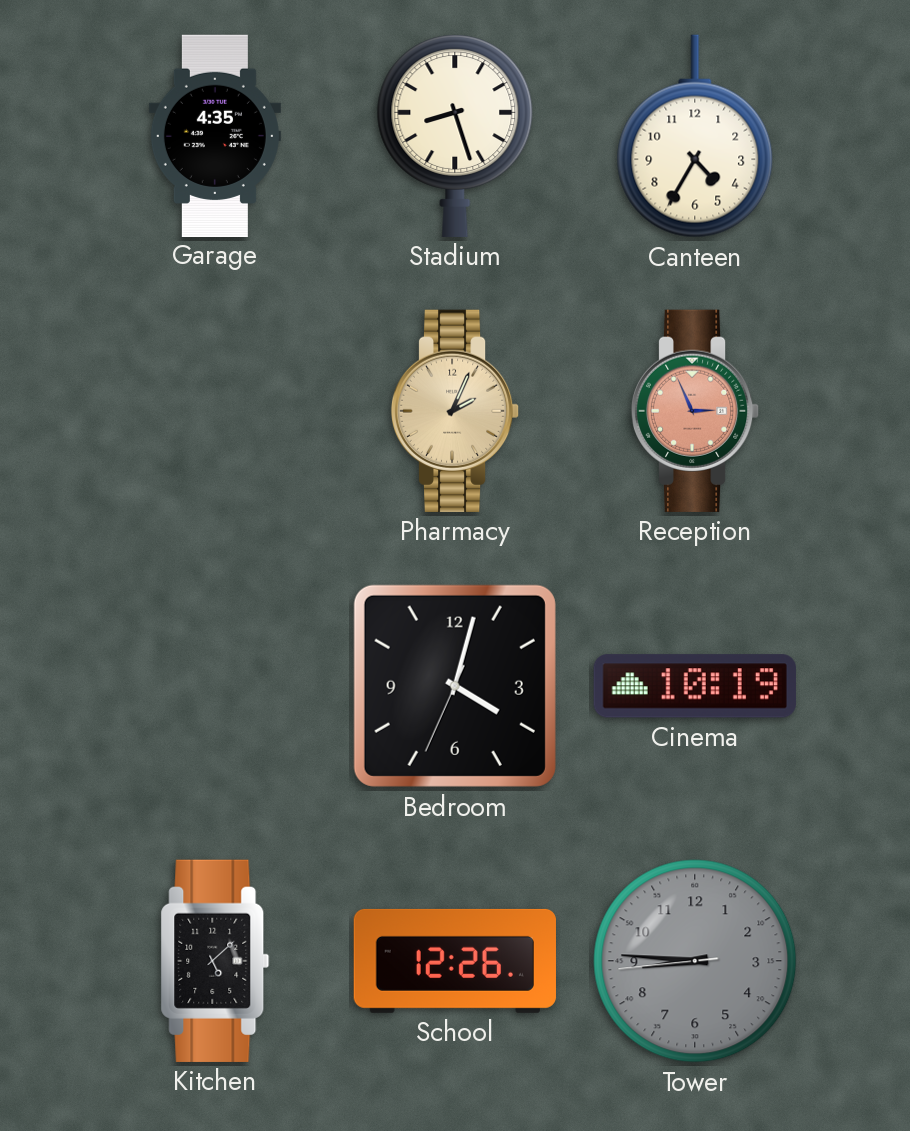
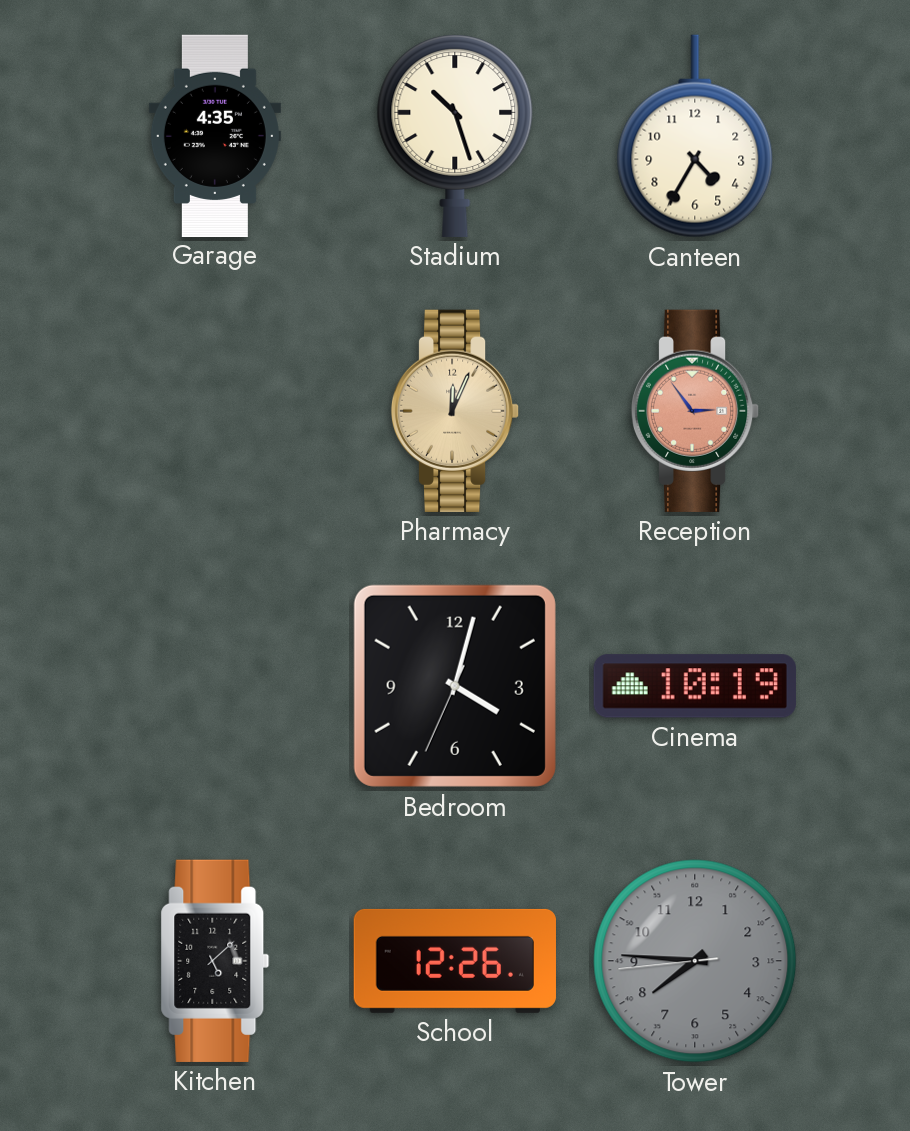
Stadium: 8:27 -> 10:27
Pharmacy: 2:04 -> 12:04
Reception: 2:56 -> 2:54
Tower: 8:45 -> 7:45
